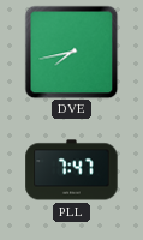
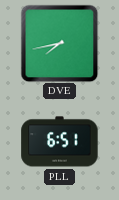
PLL: 7:47 -> 6:51
